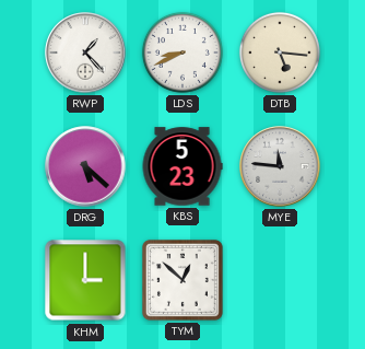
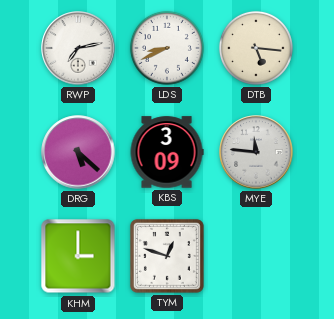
RWP: 1:23 -> 7:13
KBS: 5:23 -> 3:09
TYM: 12:52 -> 12:48
